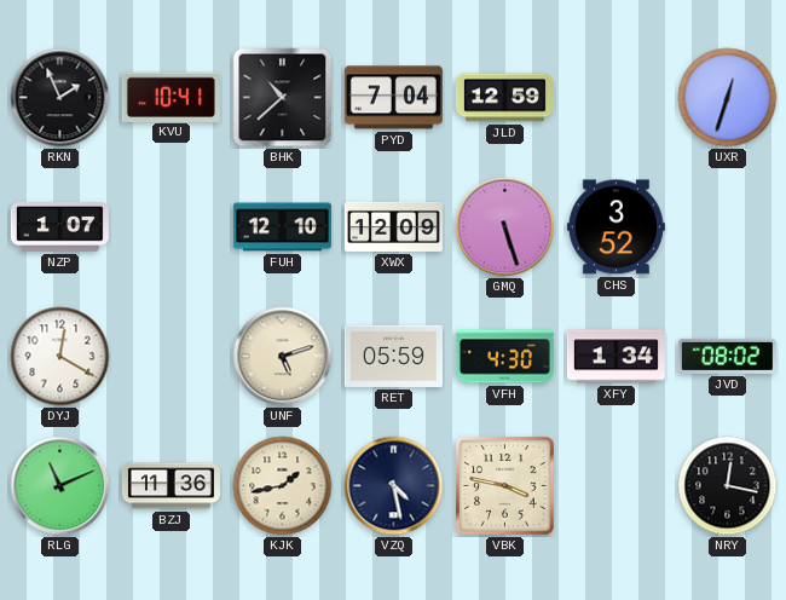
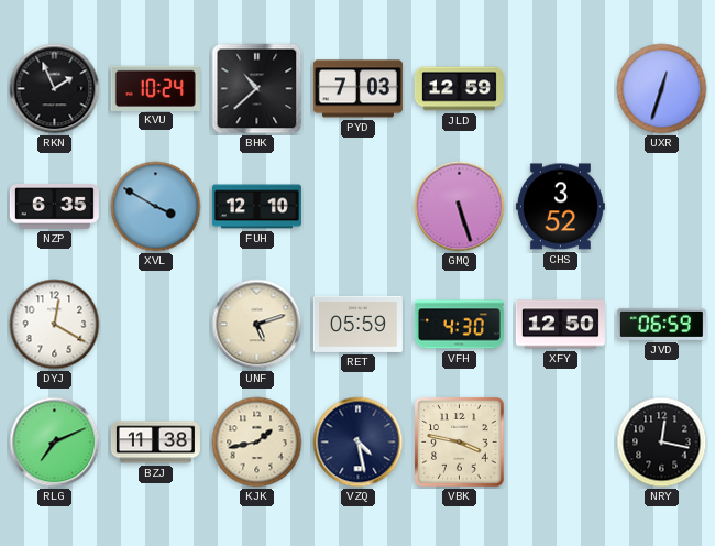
KVU: 10:41 -> 10:24
PYD: 7:04 -> 7:03
NZP: 1:07 -> 6:35
XVL: none -> 3:50
XWX: 12:09 -> none
XFY: 1:34 -> 12:50
JVD: 08:02 -> 06:59
RLG: 11:11 -> 7:11
BZJ: 11:36 -> 11:38
